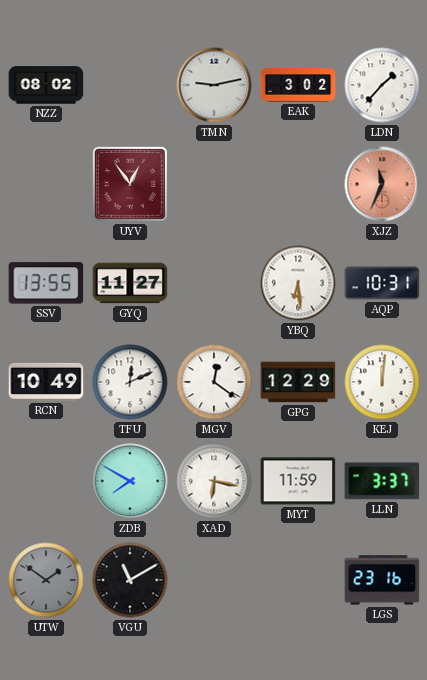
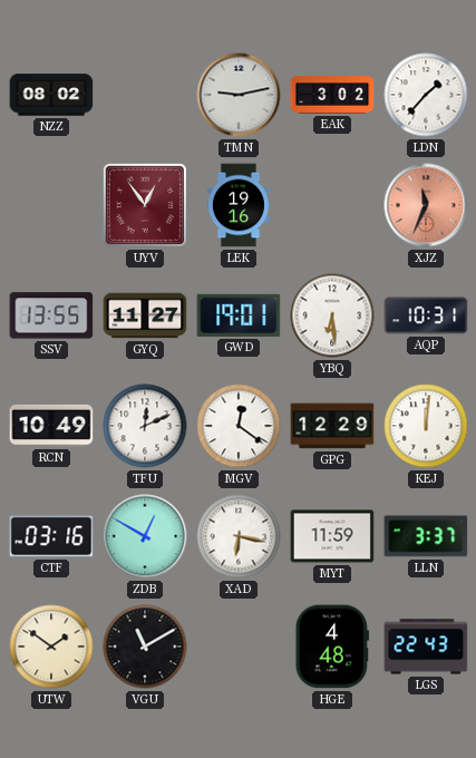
LEK: none -> 19:16
GWD: none -> 19:01
CTF: none -> 03:16
ZDB: 7:50 -> 12:50
UTW dial: grey -> cream
HGE: none -> 4:48
LGS: 23:16 -> 22:43
